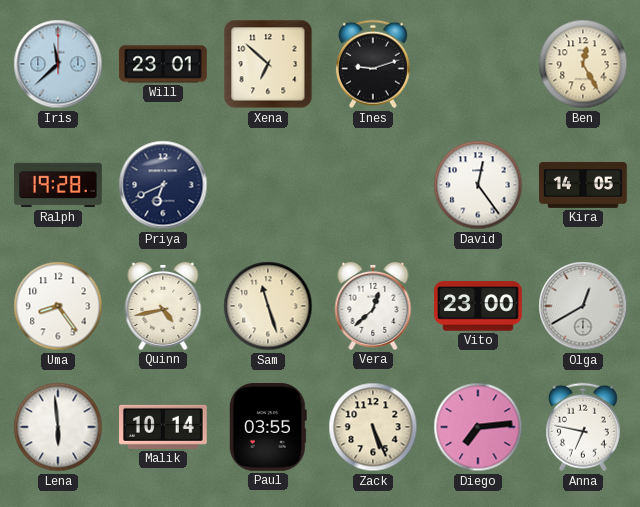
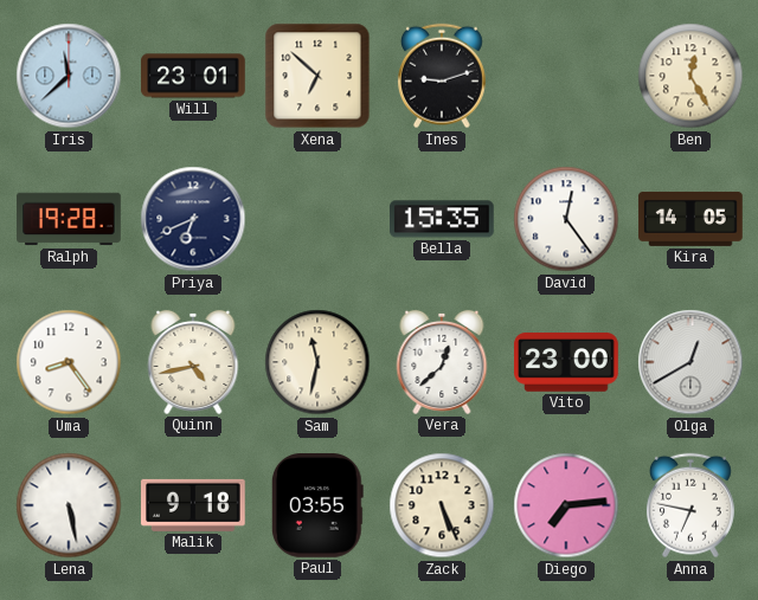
Bella: none -> 15:35
Sam: 11:27 -> 11:32
Lena: 5:59 -> 5:28
Malik: 10:14 -> 9:18
